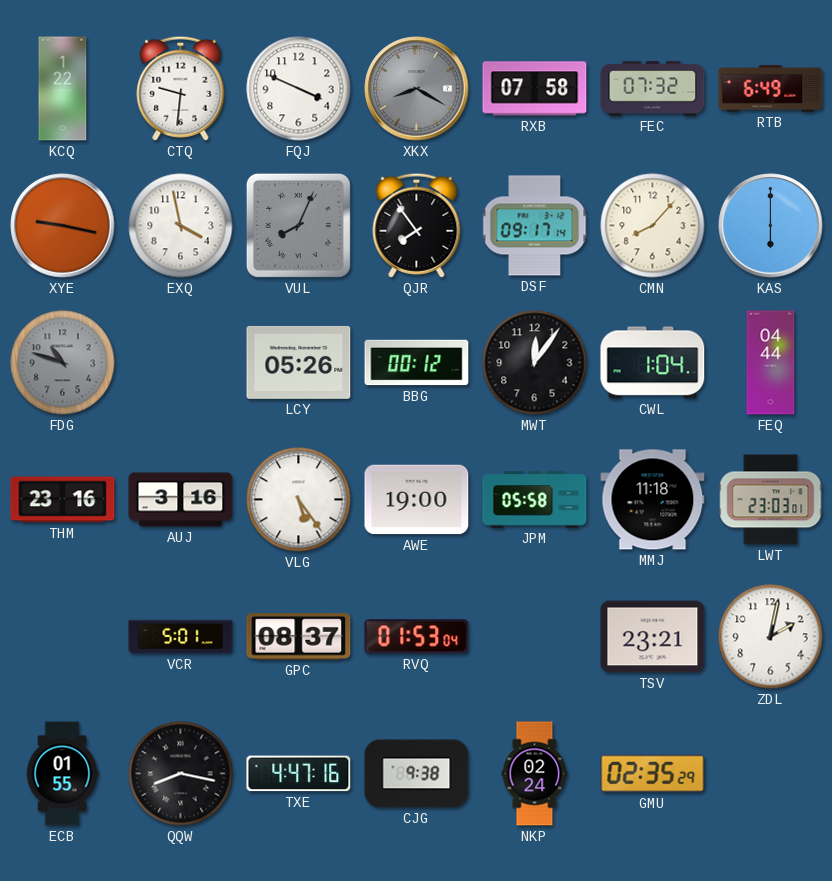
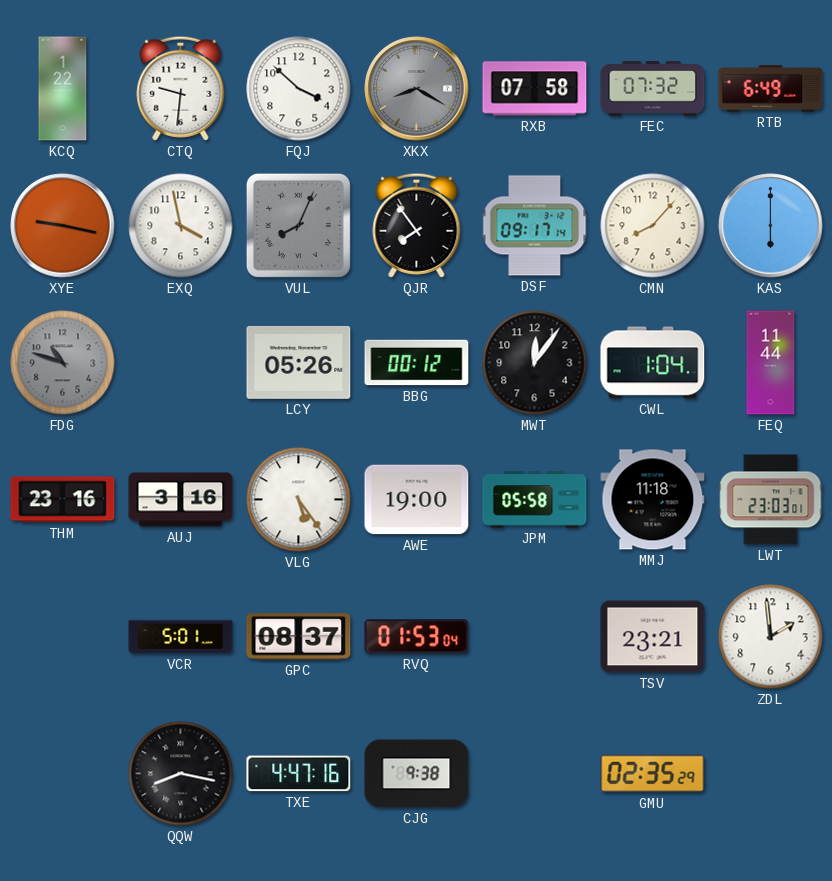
FQJ: 3:49 -> 3:52
FEQ: 04:44 -> 11:44
ZDL: 2:02 -> 1:59
ECB: 01:55 -> none
NKP: 02:24 -> none
